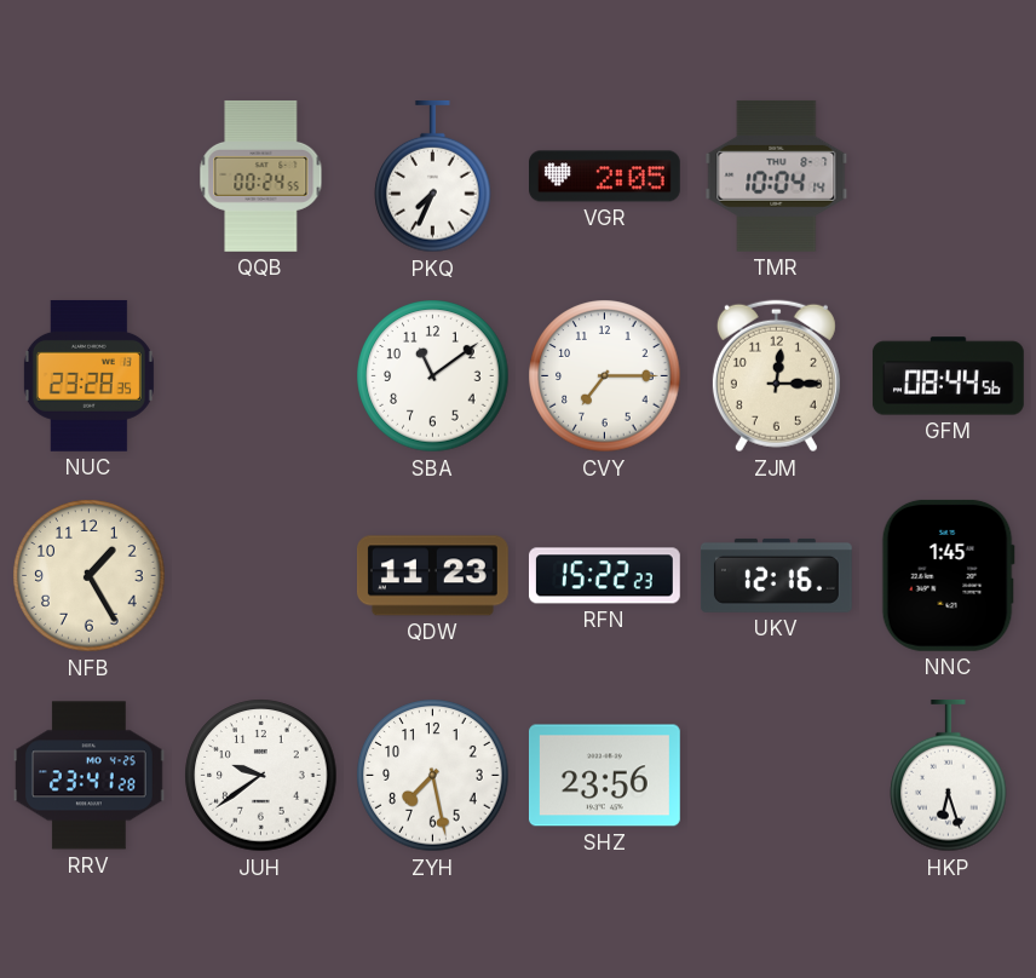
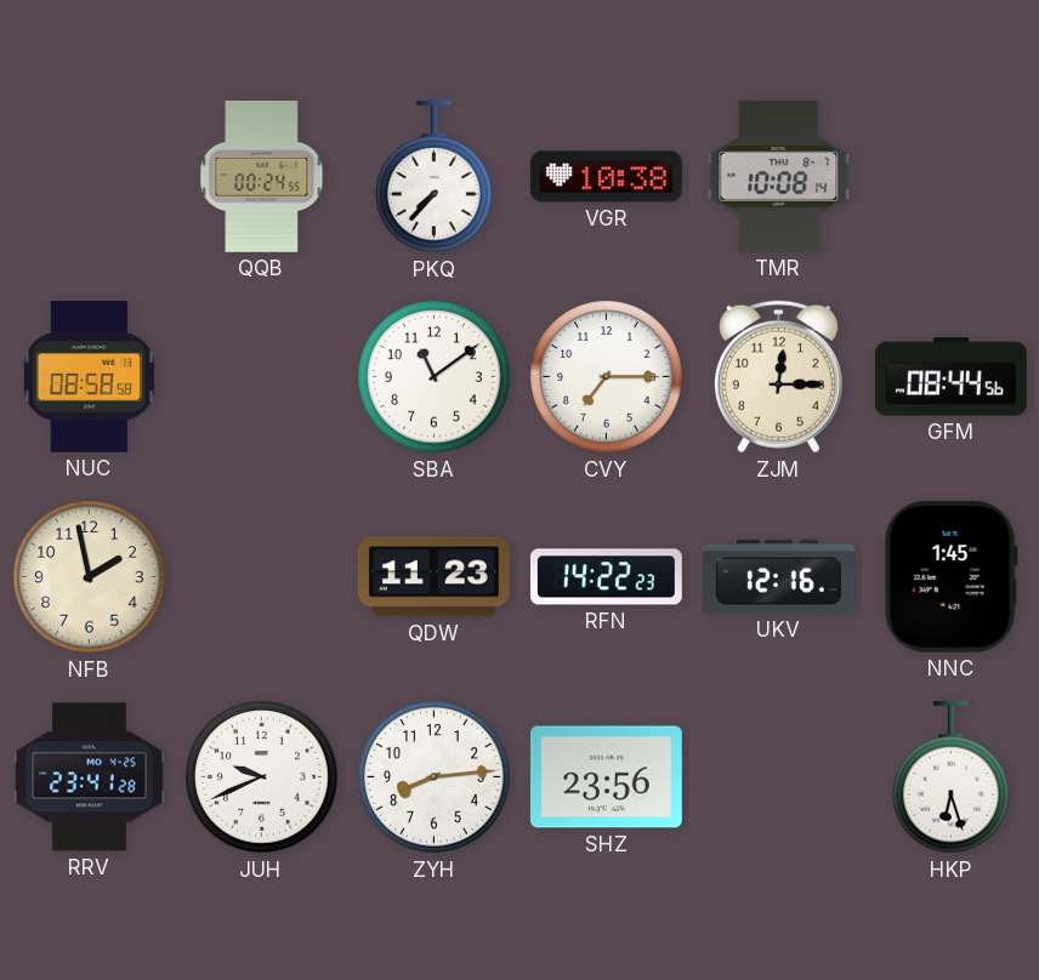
PKQ: 7:34 -> 7:37
VGR: 2:05 -> 10:38
TMR: 10:04 -> 10:08
NUC: 23:28 -> 08:58
NFB: 1:25 -> 1:58
RFN: 15:22 -> 14:22
JUH: 9:39 -> 9:41
ZYH: 7:28 -> 8:14
